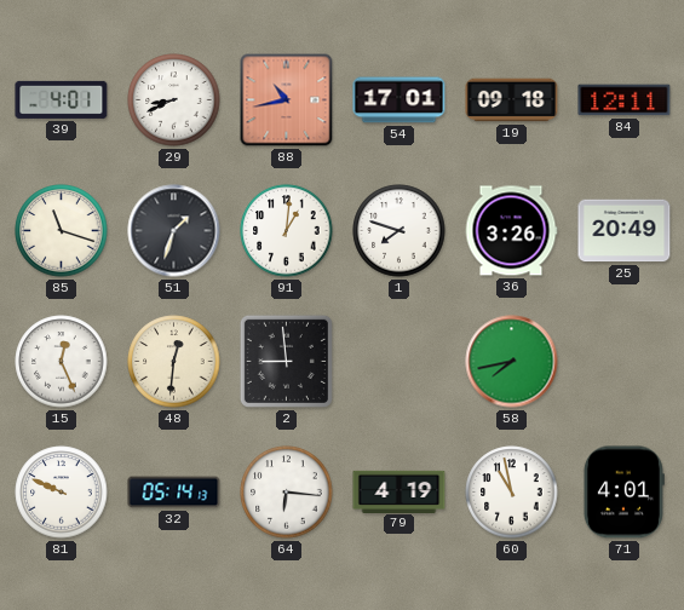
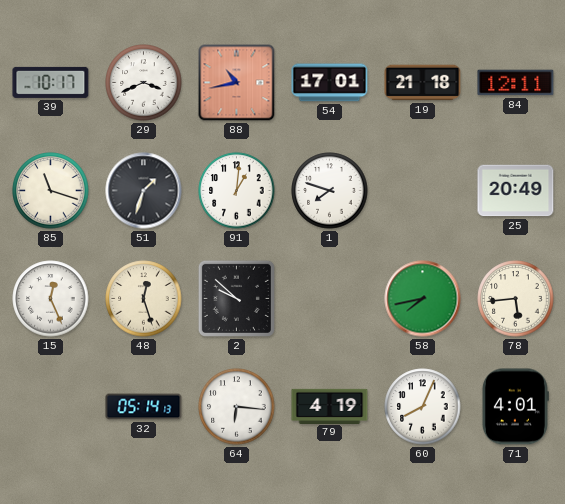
39: 4:01 -> 10:17
29: 8:41 -> 3:41
19: 09:18 -> 21:18
36: 3:26 -> none
48: 12:31 -> 12:27
2: 8:59 -> 9:52
78: none -> 5:44
81: 9:49 -> none
60: 10:58 -> 8:04
